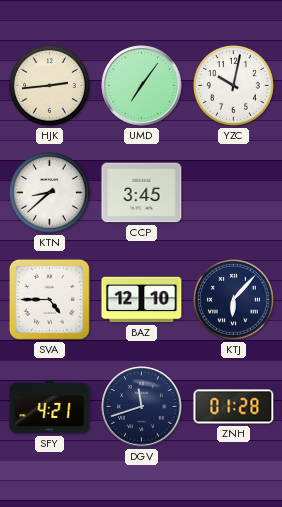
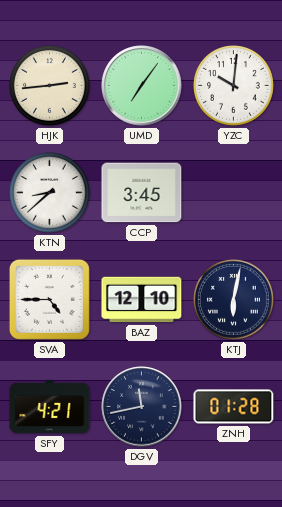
YZC: 10:02 -> 10:01
KTJ: 6:07 -> 6:02
DGV: 11:42 -> 11:43
